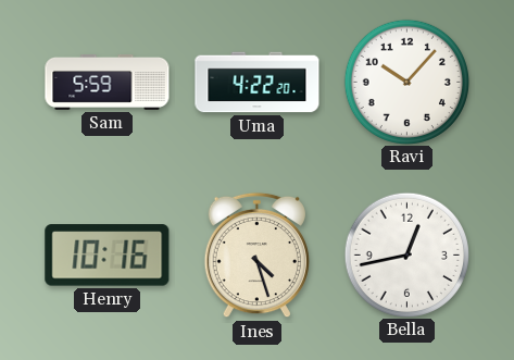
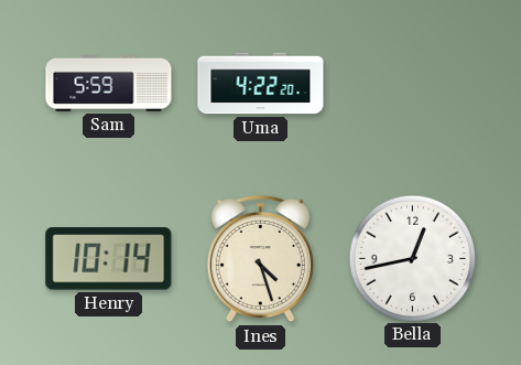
Ravi: 10:07 -> none
Henry: 10:16 -> 10:14
